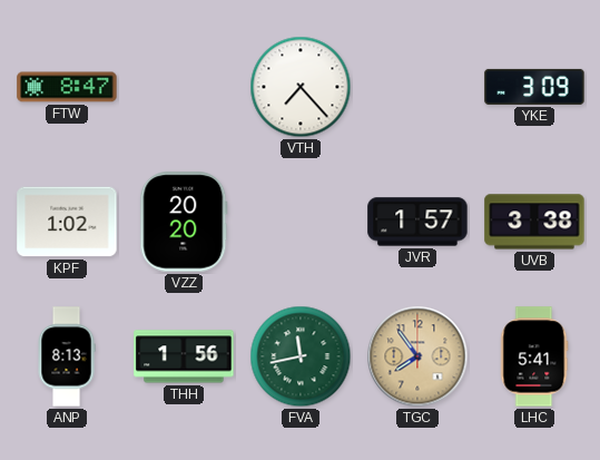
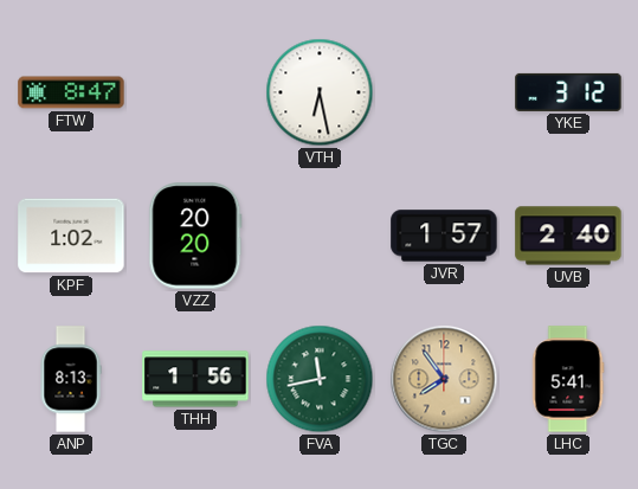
VTH: 7:23 -> 6:28
YKE: 3:09 -> 3:12
UVB: 3:38 -> 2:40
